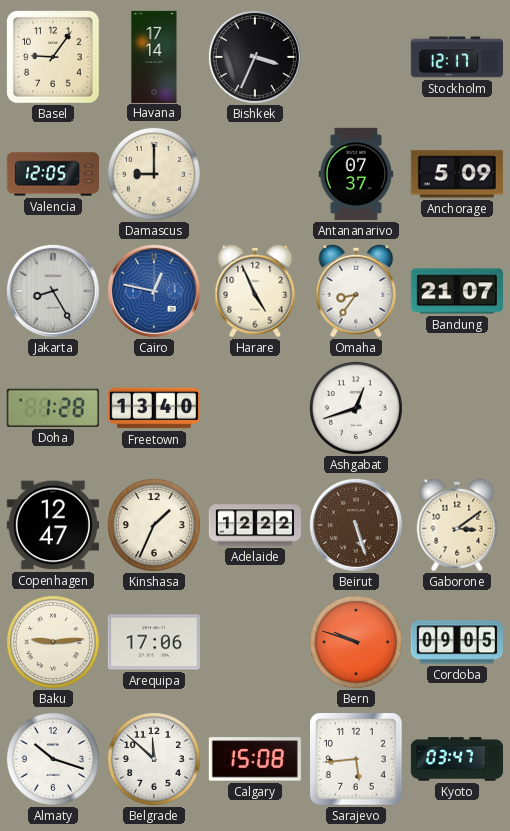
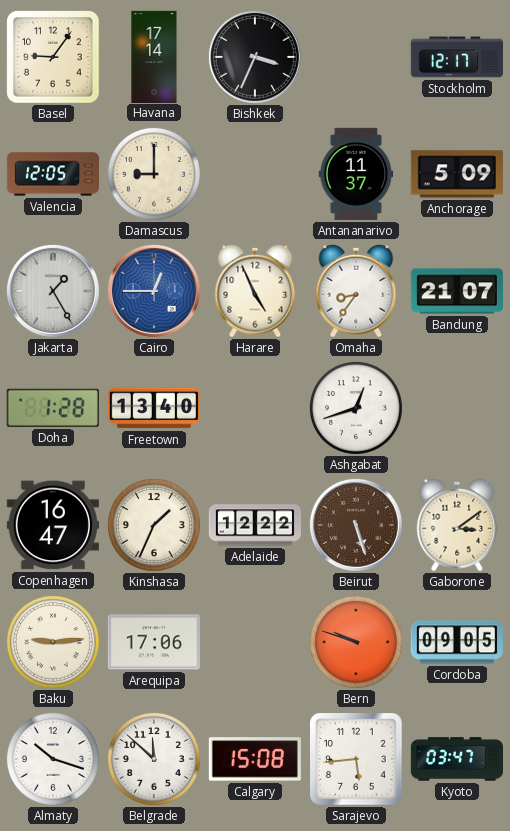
Antananarivo: 07:37 -> 11:37
Jakarta: 8:25 -> 1:25
Cairo: 12:47 -> 12:45
Copenhagen: 12:47 -> 16:47
